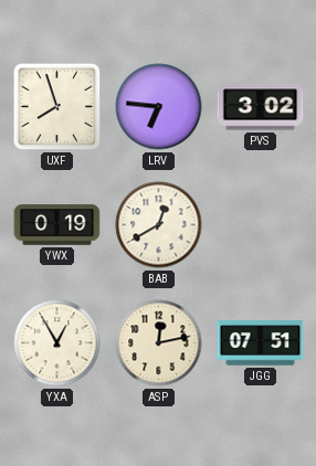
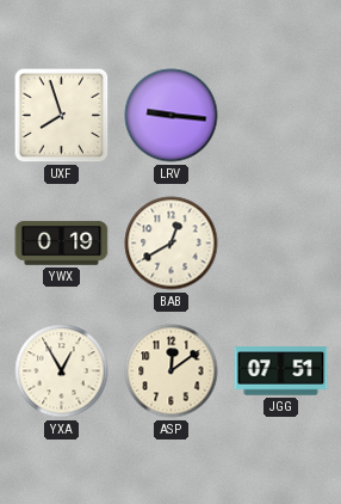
LRV: 6:46 -> 9:16
PVS: 3:02 -> none
ASP: 12:13 -> 12:09
